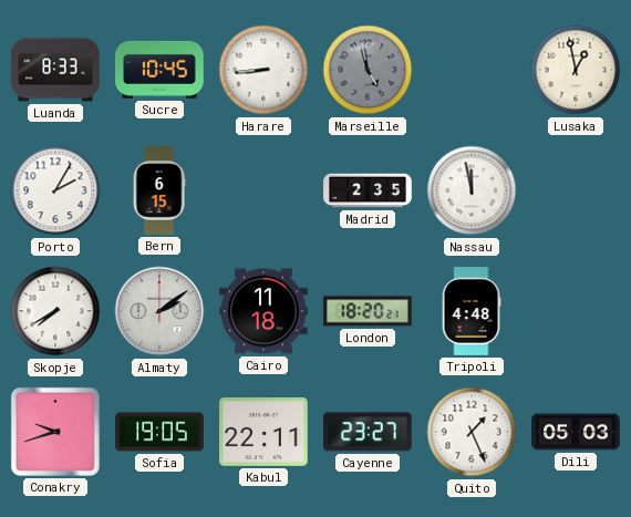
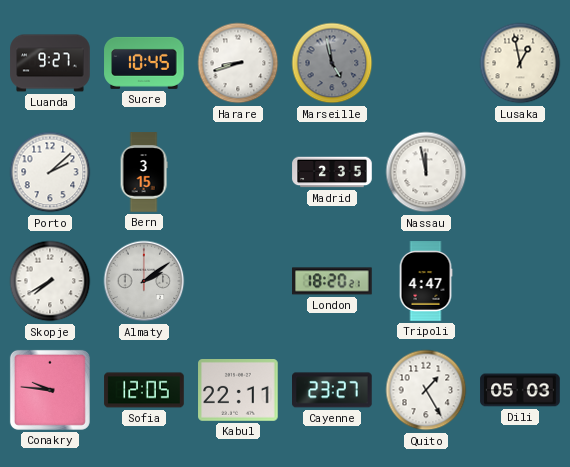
Luanda: 8:33 -> 9:27
Harare: 8:44 -> 8:42
Porto: 2:05 -> 2:08
Bern: 6:15 -> 3:15
Cairo: 11:18 -> none
Tripoli: 4:48 -> 4:47
Conakry: 9:42 -> 9:46
Sofia: 19:05 -> 12:05
Quito: 1:26 -> 1:25
